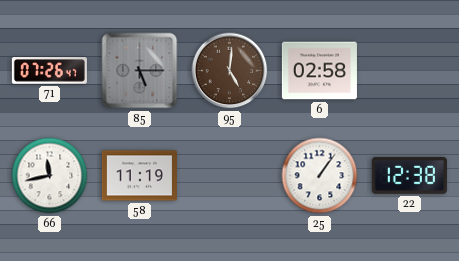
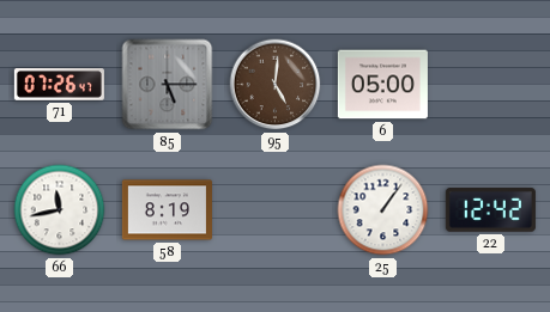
6: 02:58 -> 05:00
58: 11:19 -> 8:19
22: 12:38 -> 12:42
